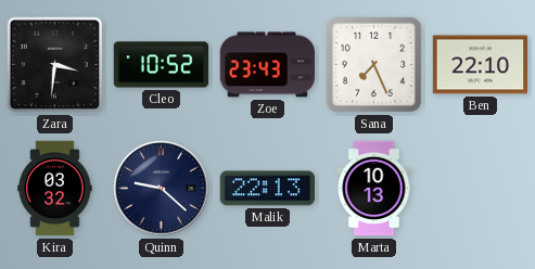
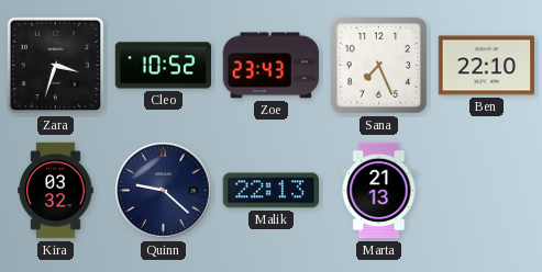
Zara: 3:31 -> 3:33
Marta: 10:13 -> 21:13
